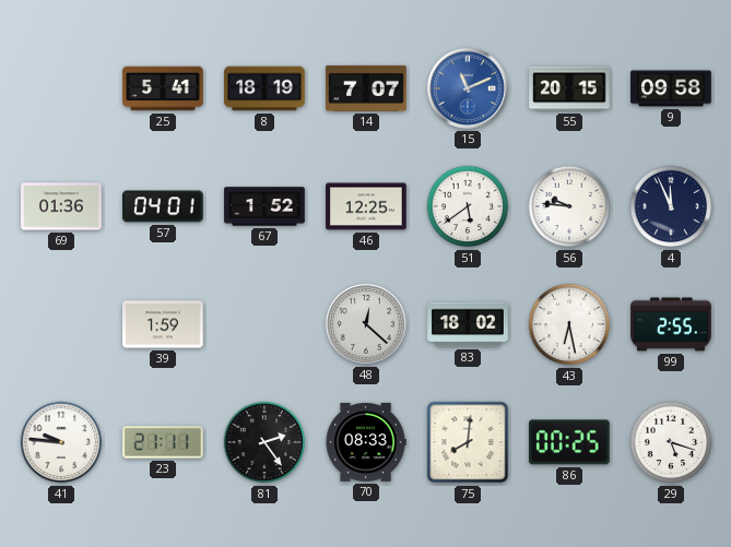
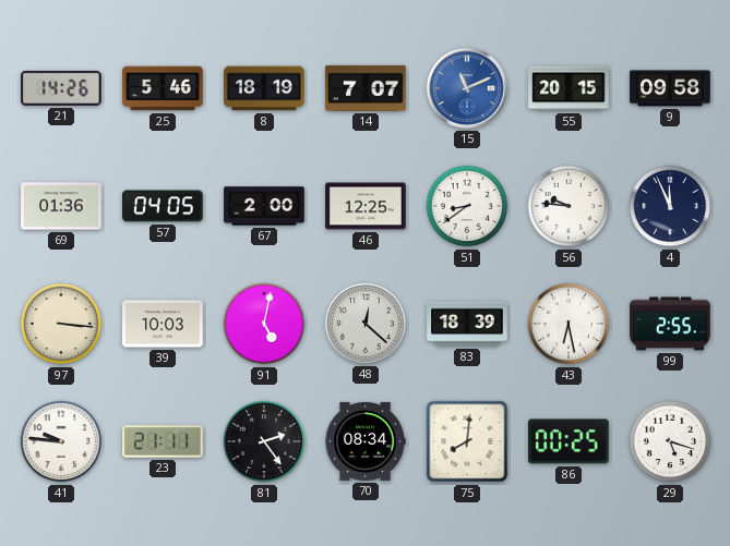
21: none -> 14:26
25: 5:41 -> 5:46
57: 04:01 -> 04:05
67: 1:52 -> 2:00
51: 5:39 -> 8:39
97: none -> 3:16
39: 1:59 -> 10:03
91: none -> 5:02
83: 18:02 -> 18:39
70: 08:33 -> 08:34
